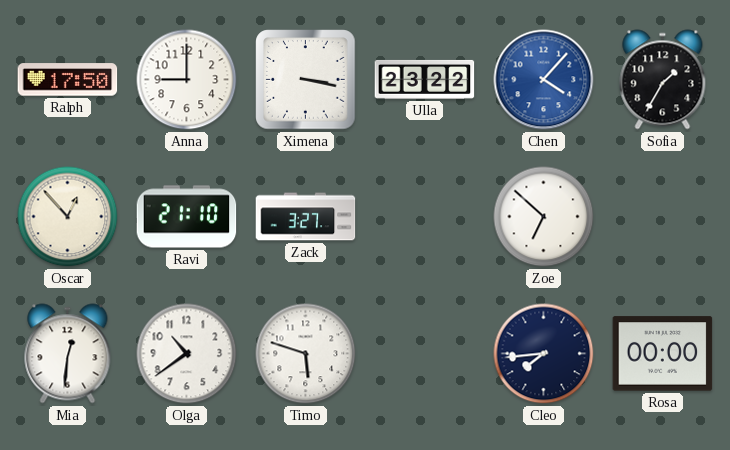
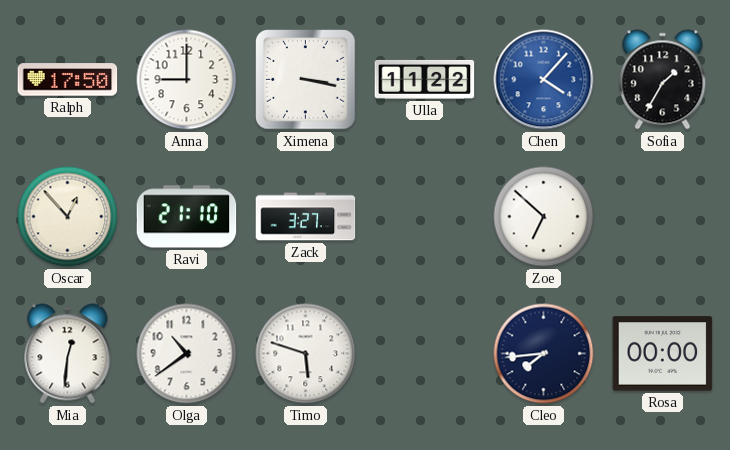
Ulla: 23:22 -> 11:22
